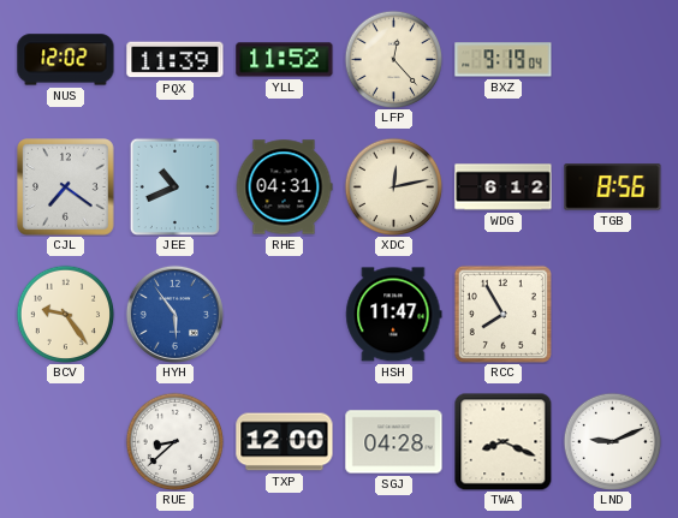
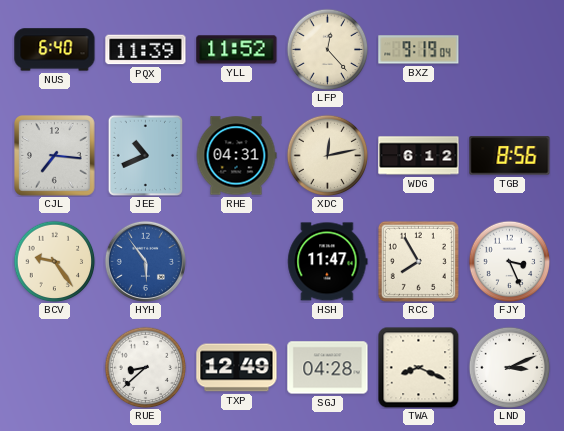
NUS: 12:02 -> 6:40
CJL: 7:21 -> 7:16
FJY: none -> 3:26
TXP: 12:00 -> 12:49
LND: 9:11 -> 3:11
